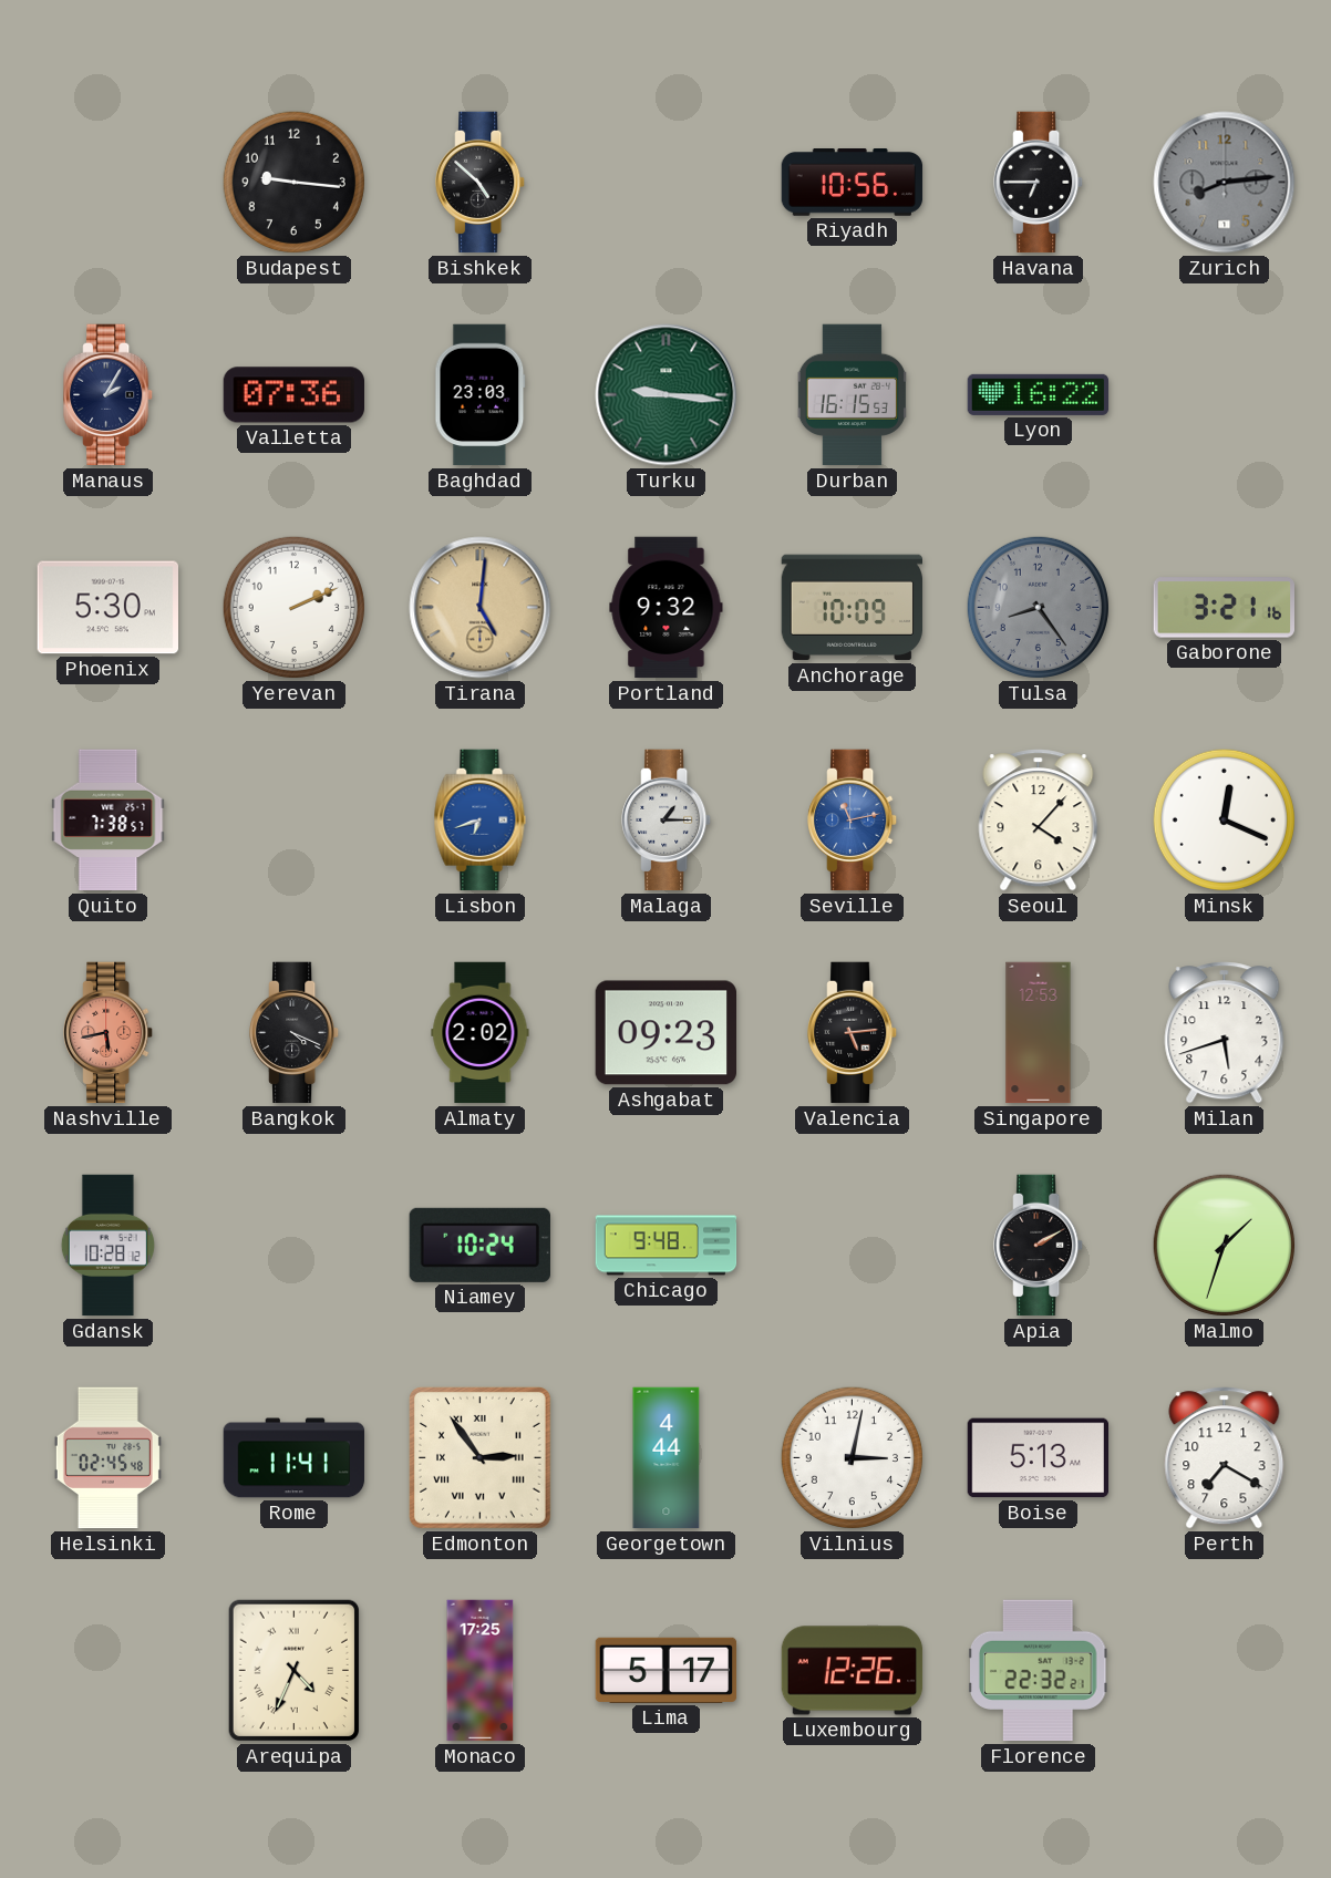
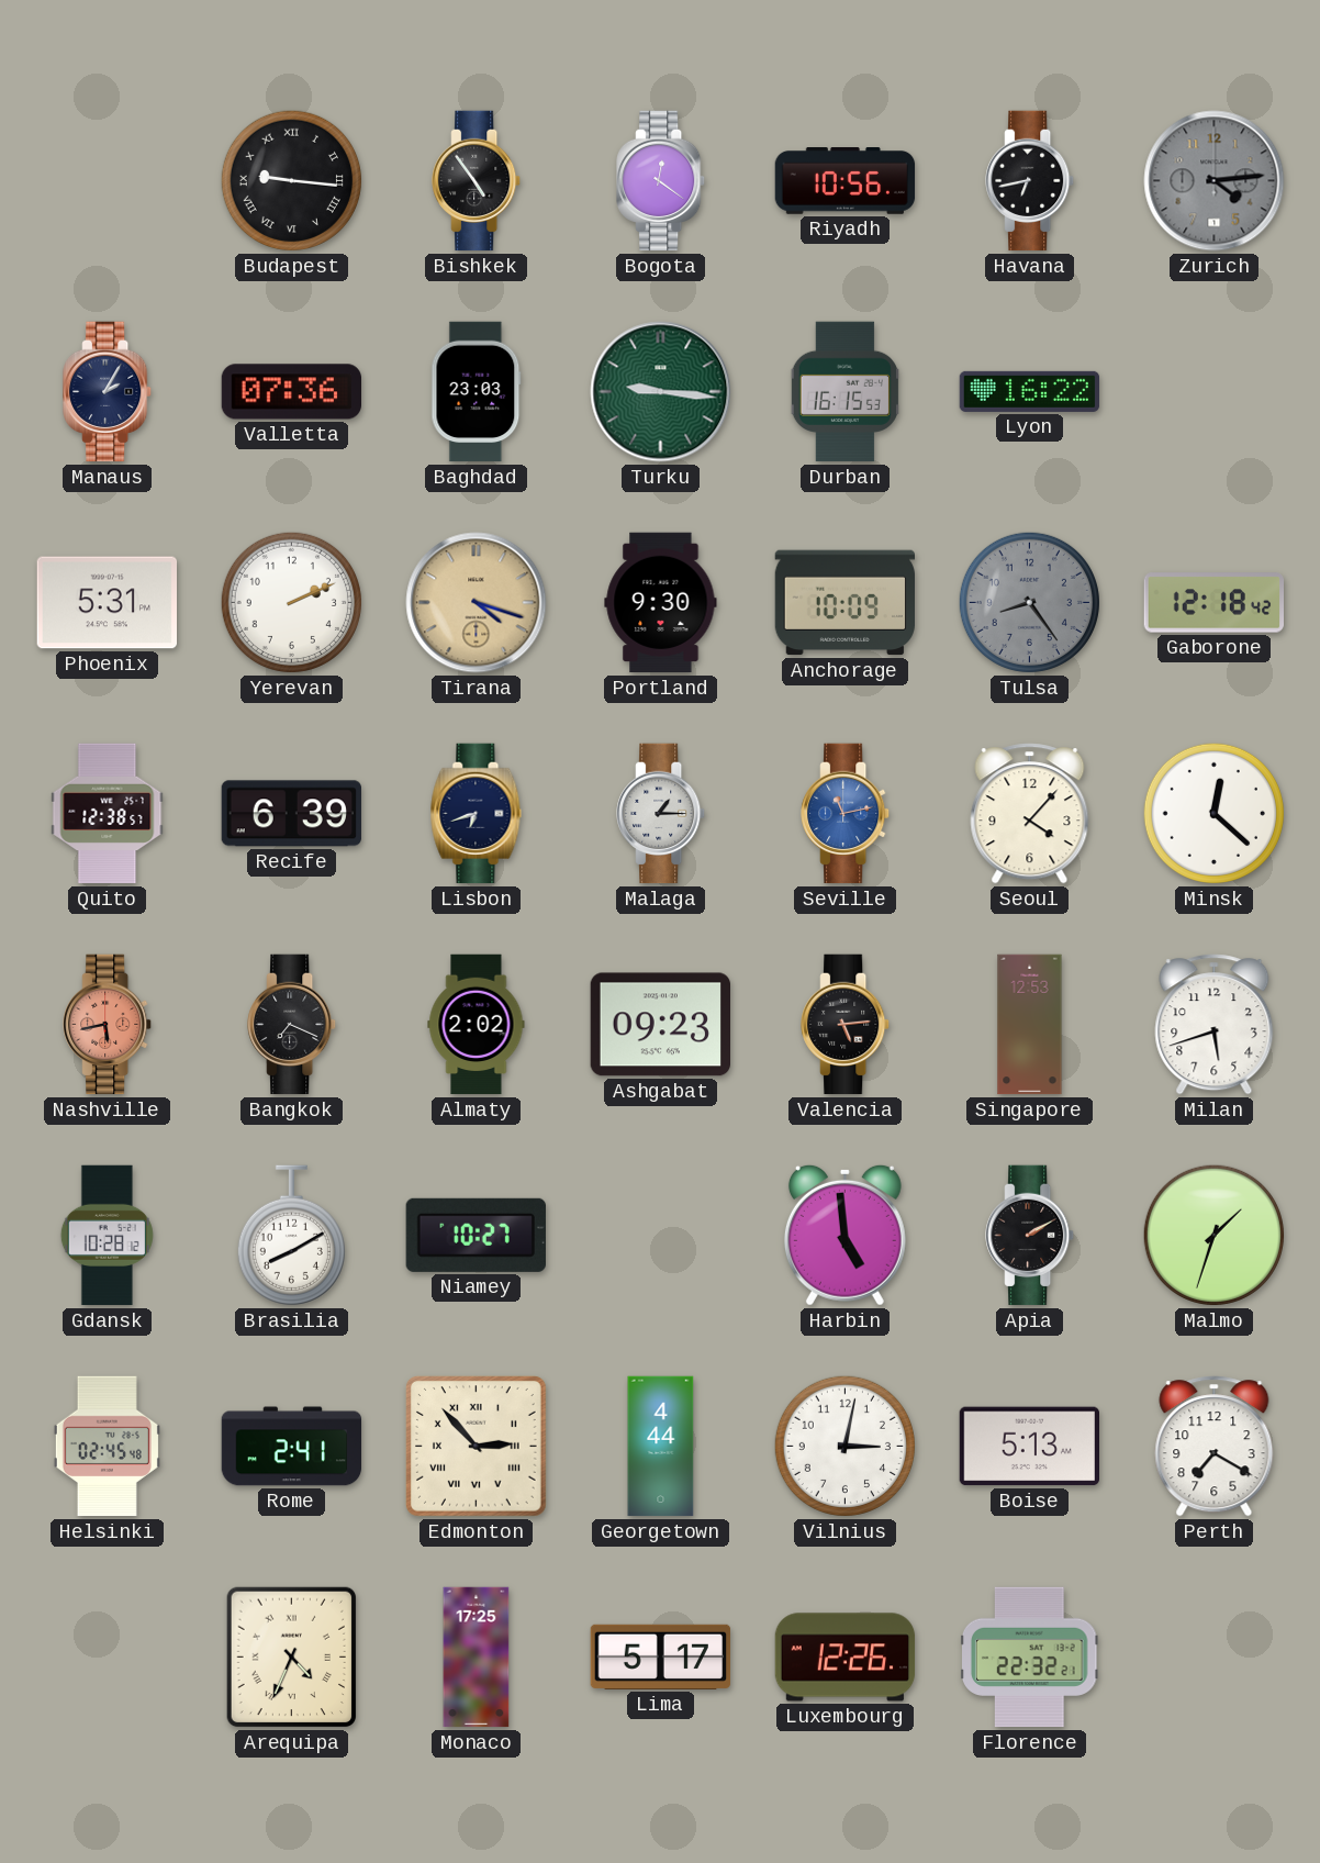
Budapest numerals: Arabic -> Roman
Bishkek: 4:52 -> 4:54
Bogota: none -> 12:21
Havana: 6:45 -> 6:43
Zurich: 8:14 -> 4:14
Phoenix: 5:30 -> 5:31
Tirana: 5:01 -> 4:18
Portland: 9:32 -> 9:30
Gaborone: 3:21 -> 12:18
Quito: 7:38 -> 12:38
Recife: none -> 6:39
Lisbon dial: blue -> navy
Minsk: 12:19 -> 12:22
Bangkok: 4:19 -> 7:19
Brasilia: none -> 8:10
Niamey: 10:24 -> 10:27
Chicago: 9:48 -> none
Harbin: none -> 4:59
Rome: 11:41 -> 2:41
Edmonton: 2:54 -> 2:53
